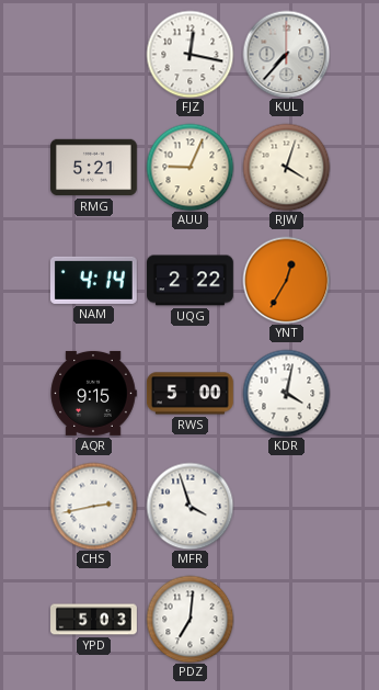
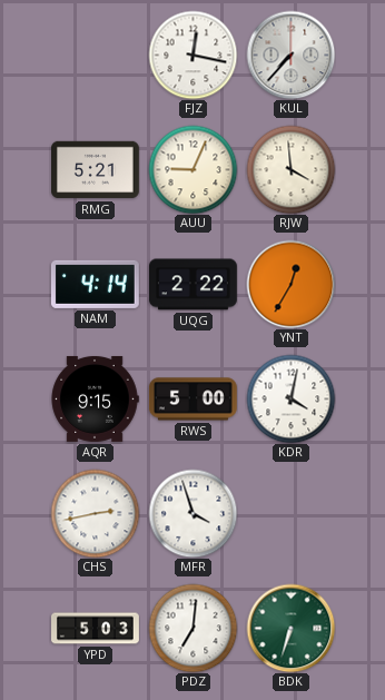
RJW: 4:03 -> 3:59
BDK: none -> 6:33
